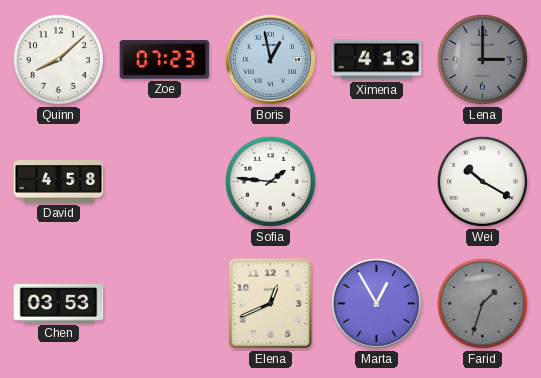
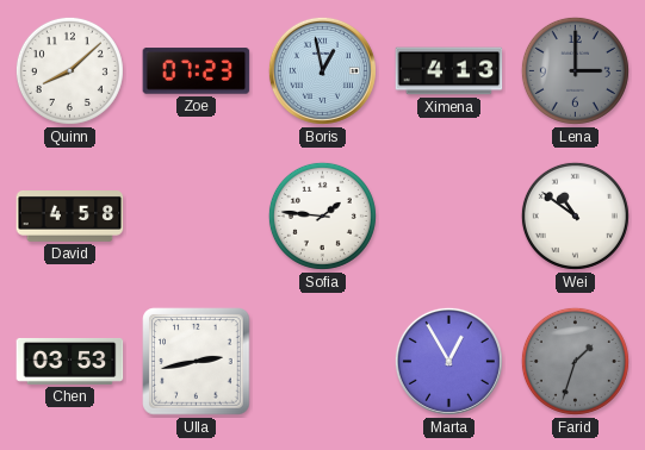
Wei: 10:20 -> 10:51
Ulla: none -> 2:43
Elena: 12:41 -> none
